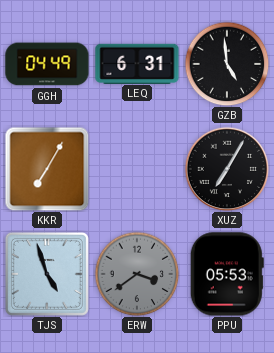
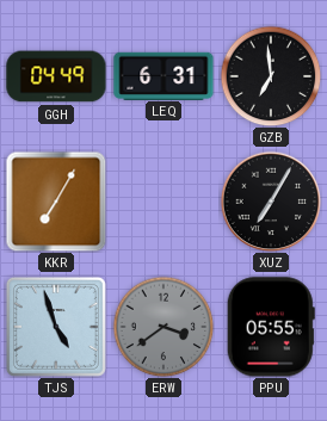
GZB: 4:59 -> 6:59
PPU: 05:53 -> 05:55
